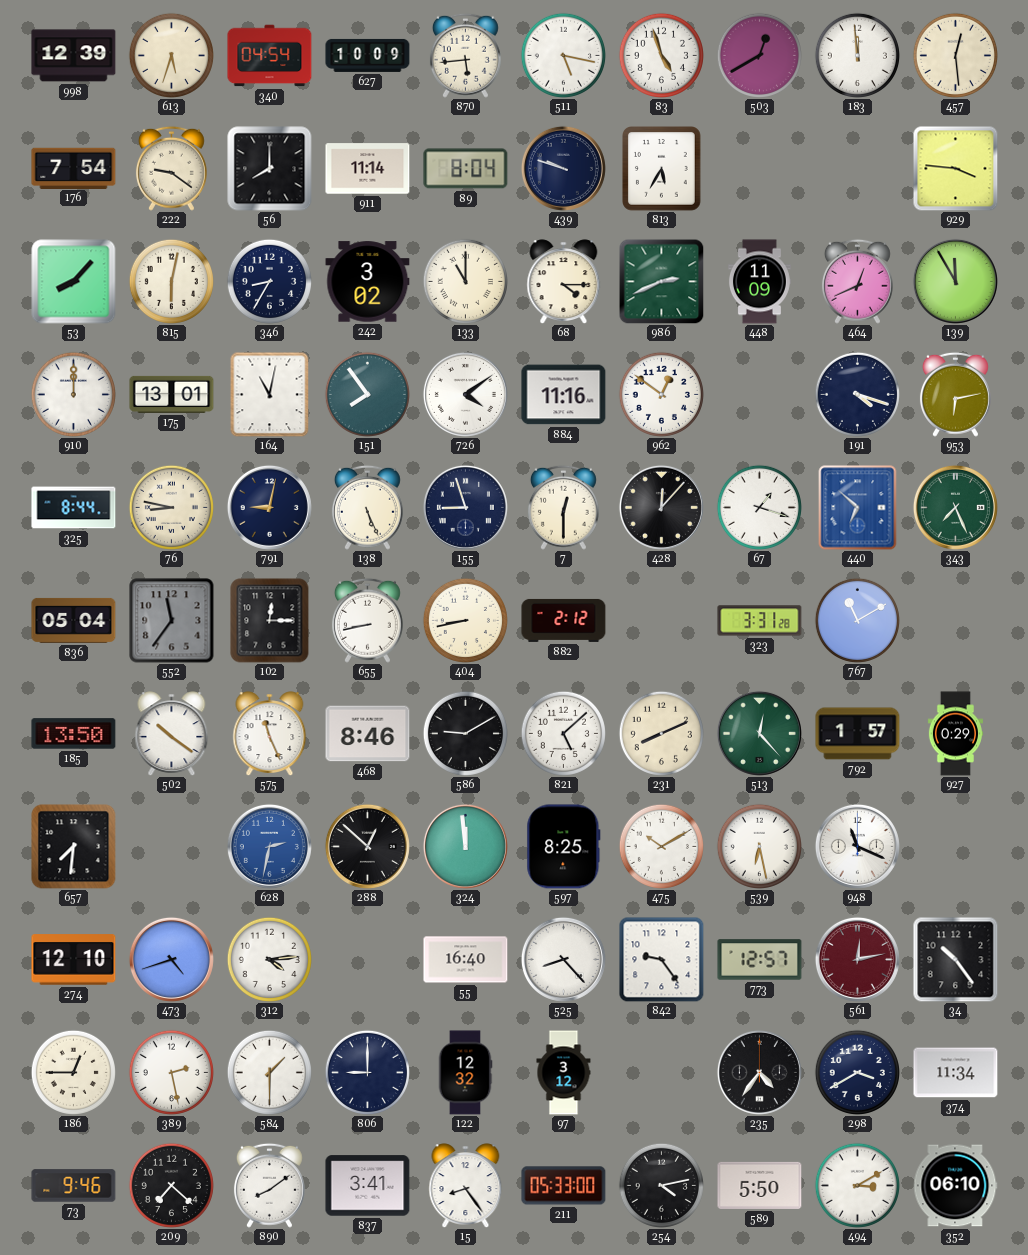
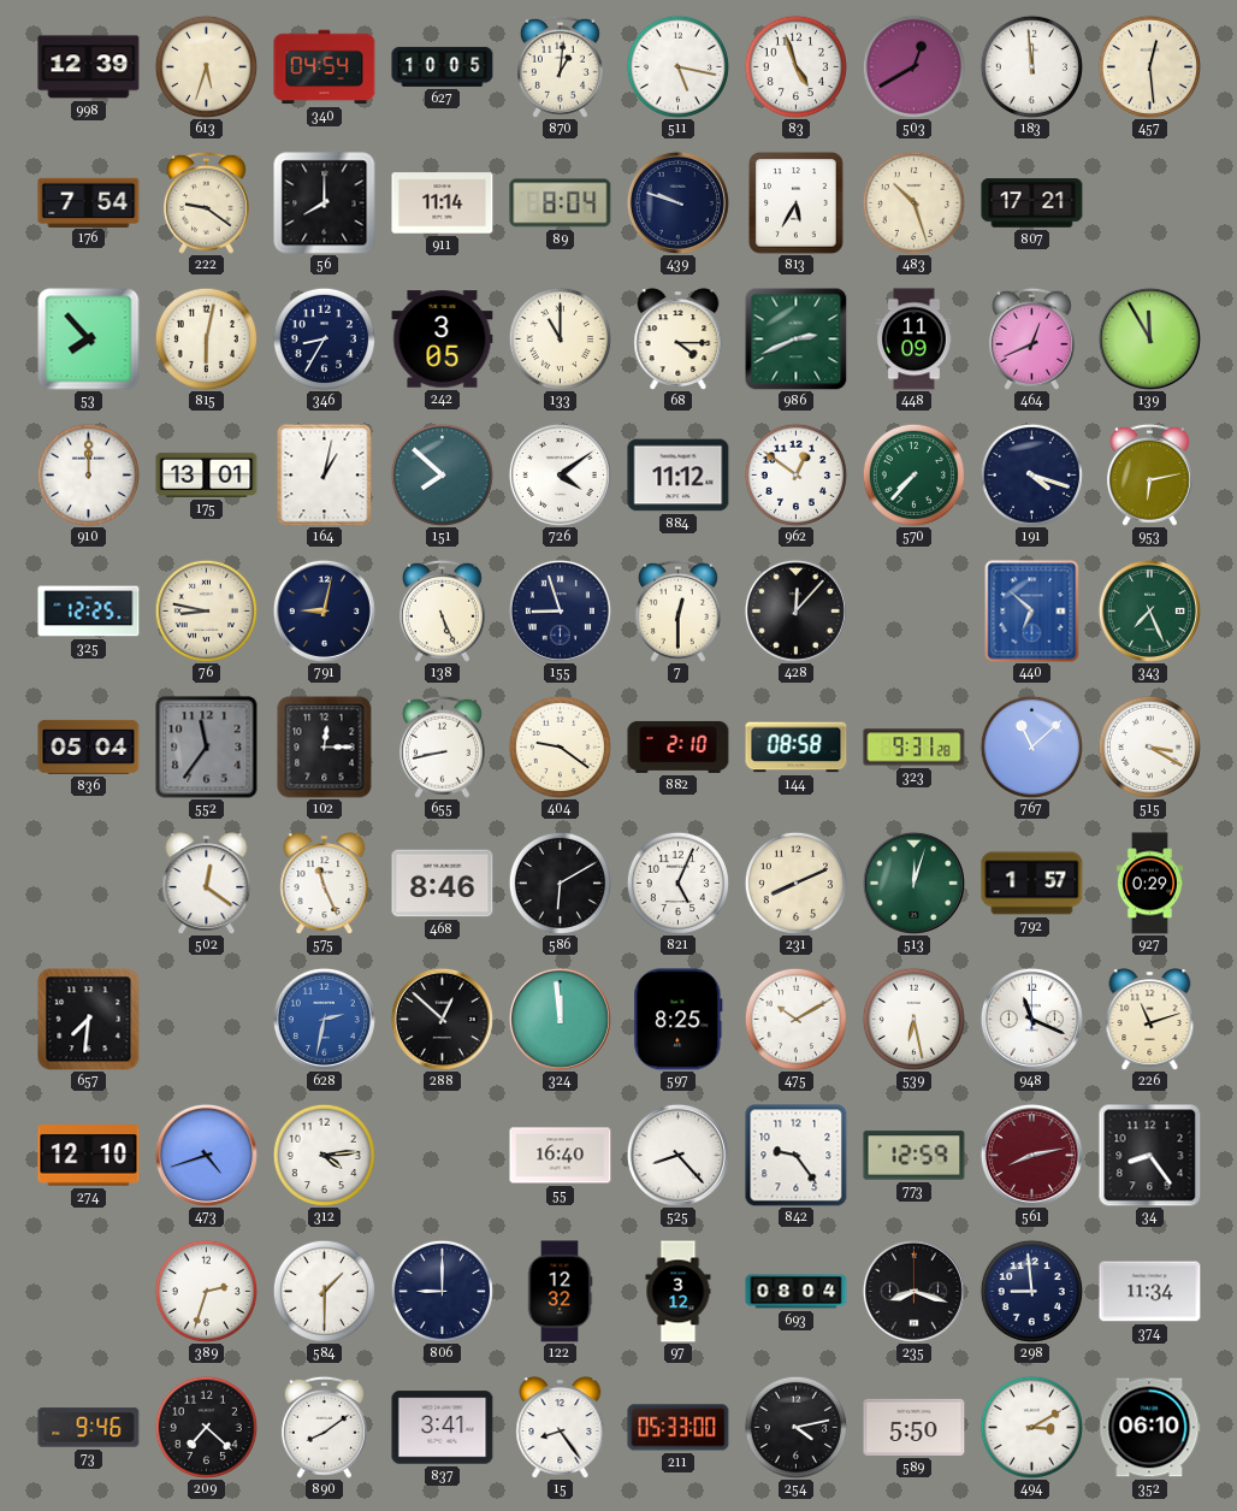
627: 10:09 -> 10:05
870: 5:44 -> 1:01
483: none -> 10:27
807: none -> 17:21
929: 3:46 -> none
53: 8:07 -> 7:53
242: 3:02 -> 3:05
164: 11:02 -> 1:02
151: 7:54 -> 7:52
884: 11:16 -> 11:12
570: none -> 7:37
325: 8:44 -> 12:25
67: 1:18 -> none
404: 8:43 -> 9:21
882: 2:12 -> 2:10
144: none -> 08:58
323: 3:31 -> 9:31
767: 11:10 -> 11:08
515: none -> 3:20
185: 13:50 -> none
502: 10:21 -> 12:21
586: 9:10 -> 6:10
821: 5:08 -> 5:04
513: 12:23 -> 12:03
226: none -> 11:12
773: 12:57 -> 12:59
561: 12:13 -> 8:13
34: 10:24 -> 8:24
186: 12:45 -> none
389: 2:28 -> 2:33
693: none -> 08:04
235: 4:36 -> 8:18
298: 3:40 -> 8:59
